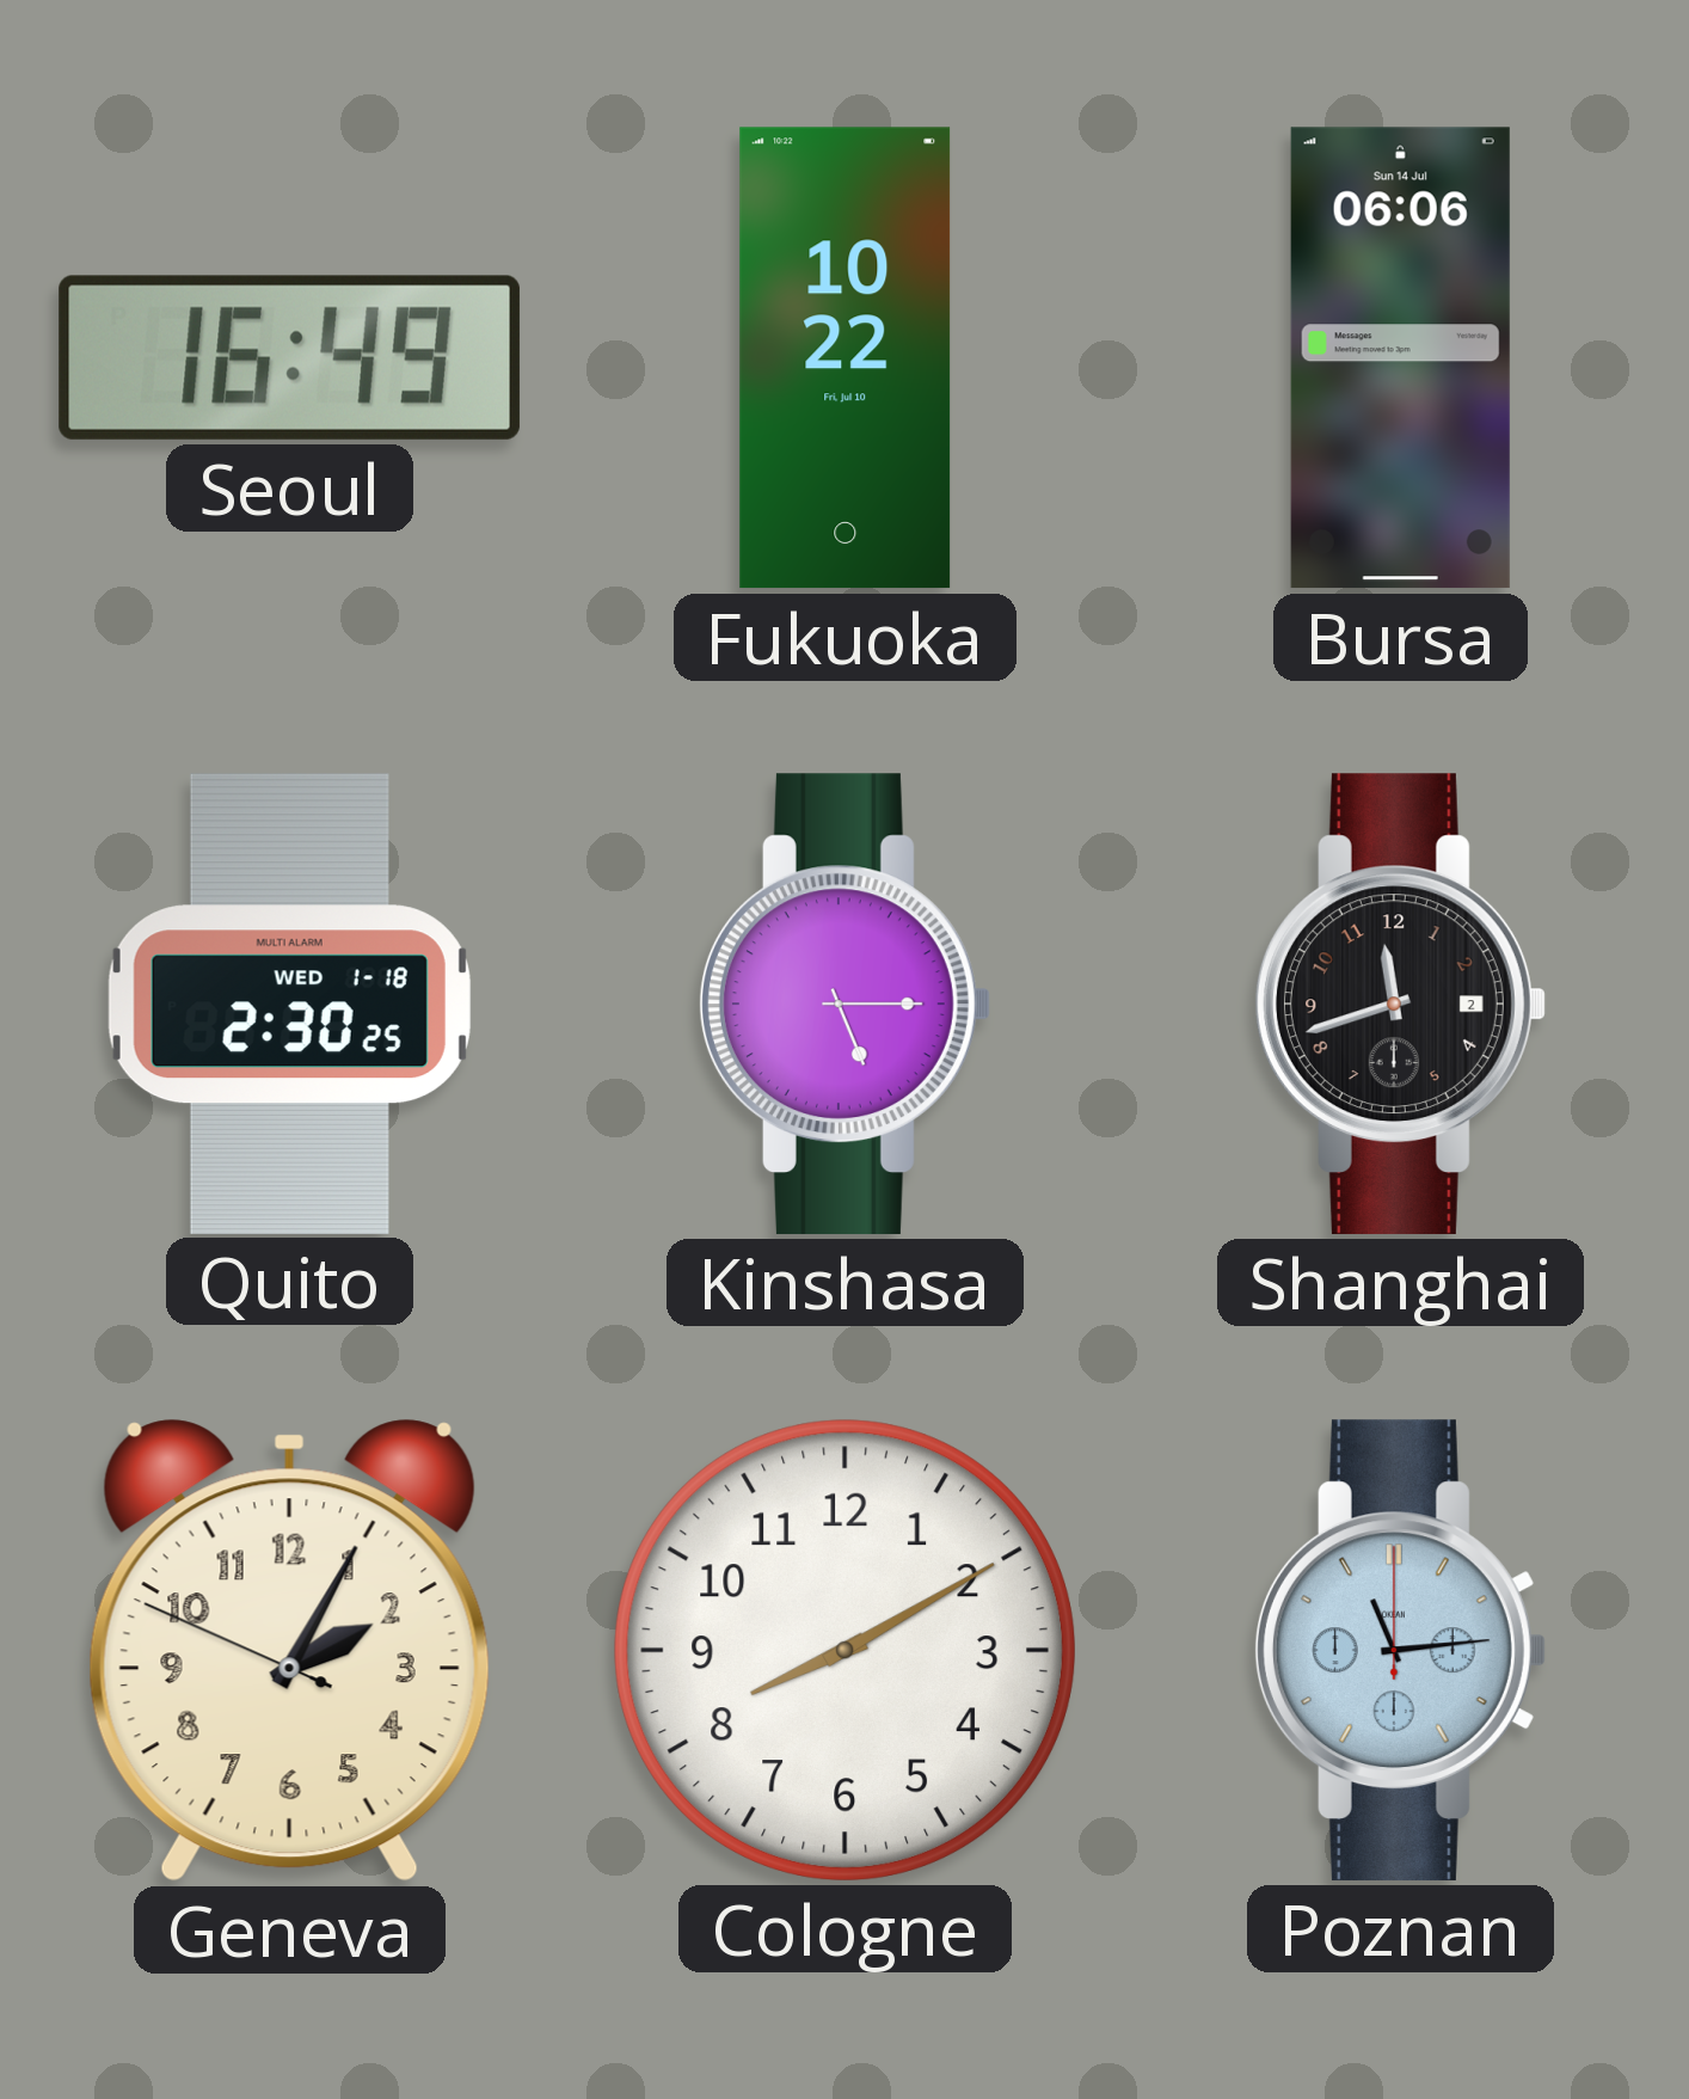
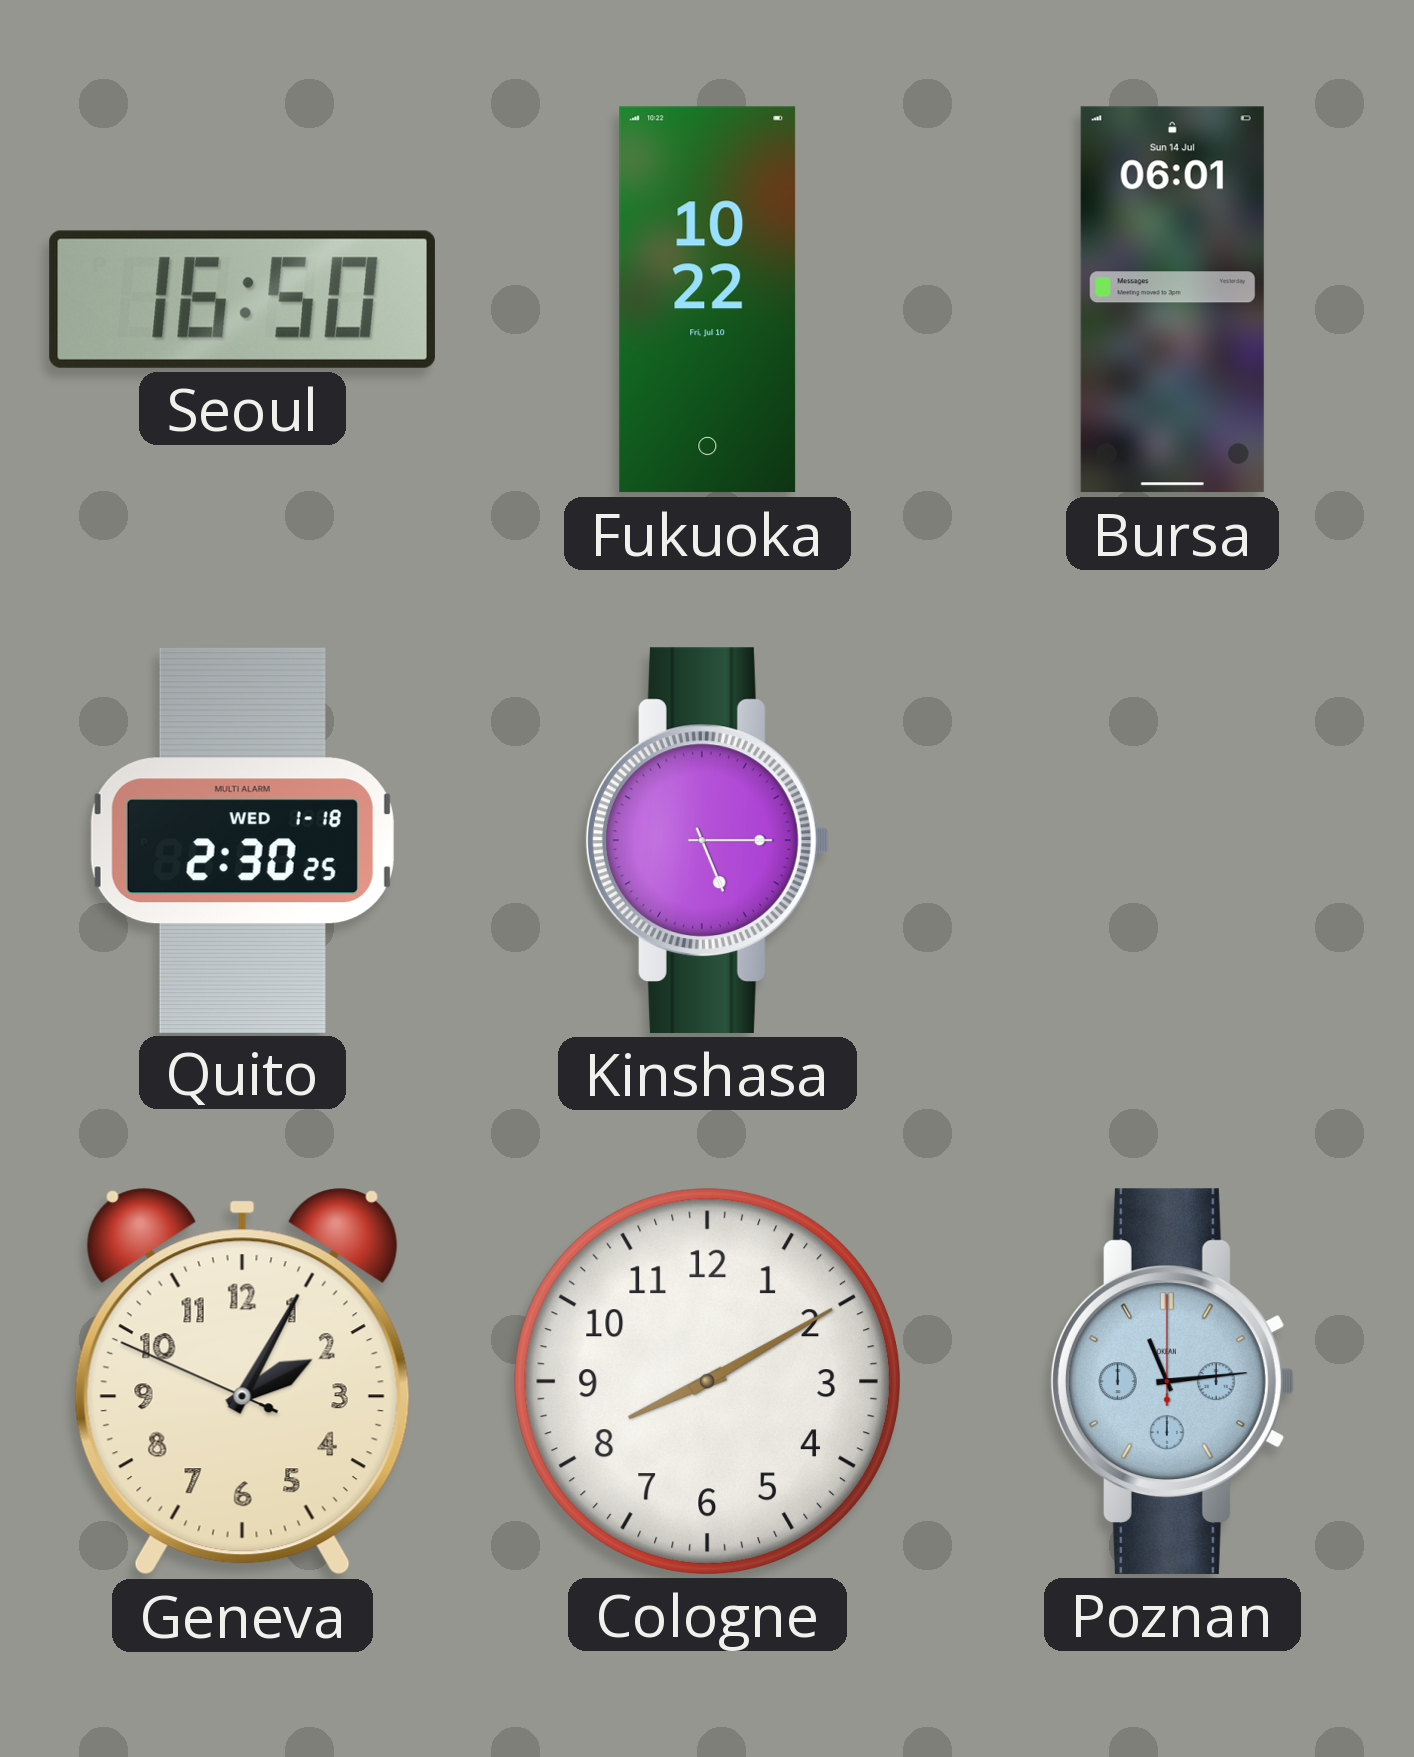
Seoul: 16:49 -> 16:50
Bursa: 06:06 -> 06:01
Shanghai: 11:42 -> none
